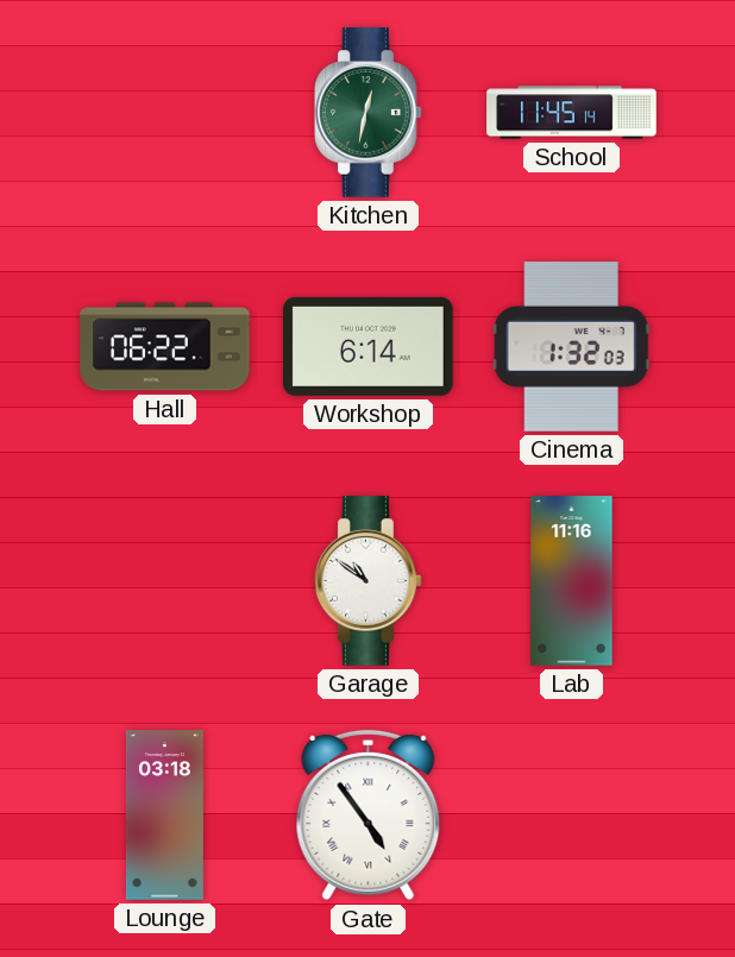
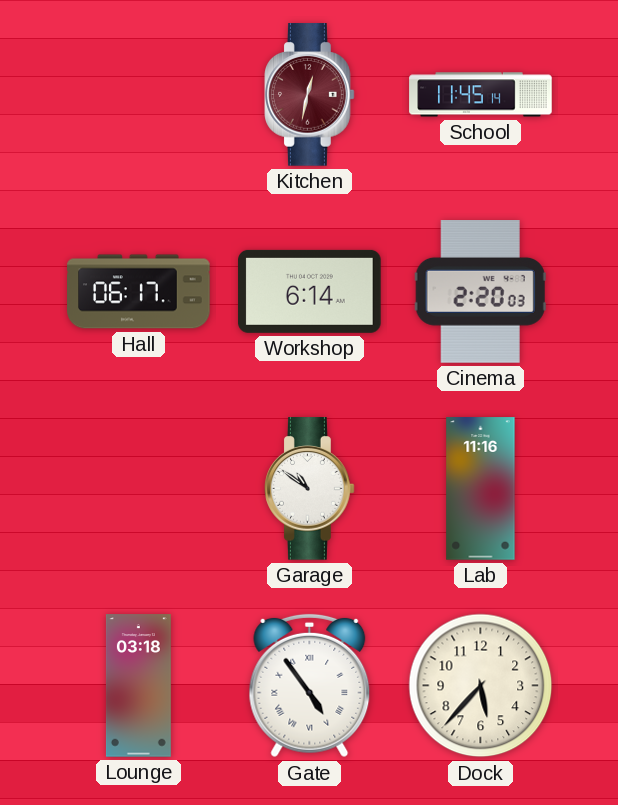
Kitchen dial: green -> burgundy
Hall: 06:22 -> 06:17
Cinema: 1:32 -> 2:20
Dock: none -> 5:37
